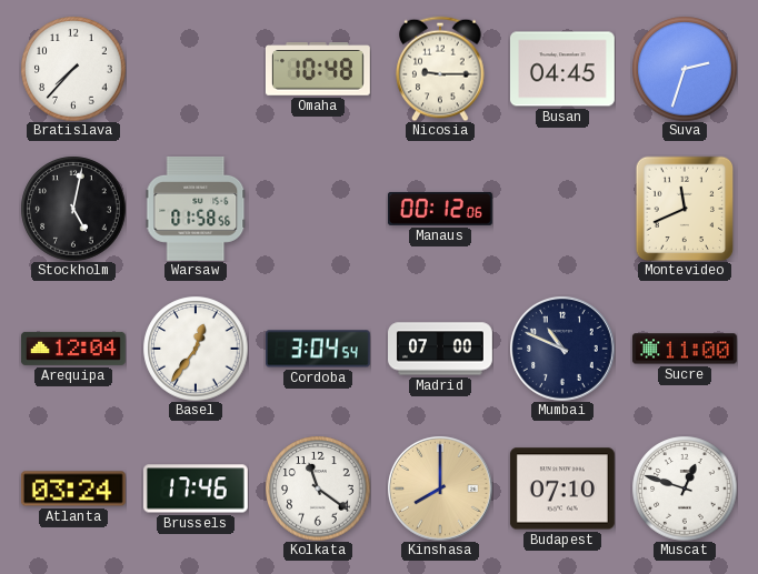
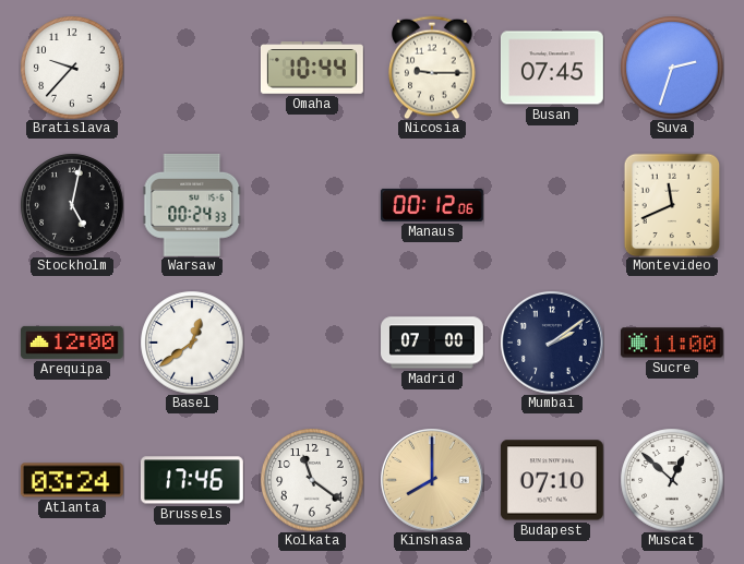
Bratislava: 7:37 -> 9:37
Omaha: 10:48 -> 10:44
Busan: 04:45 -> 07:45
Warsaw: 01:58 -> 00:24
Arequipa: 12:04 -> 12:00
Basel: 12:36 -> 12:39
Cordoba: 3:04 -> none
Mumbai: 10:49 -> 2:09
Muscat: 12:48 -> 12:52
